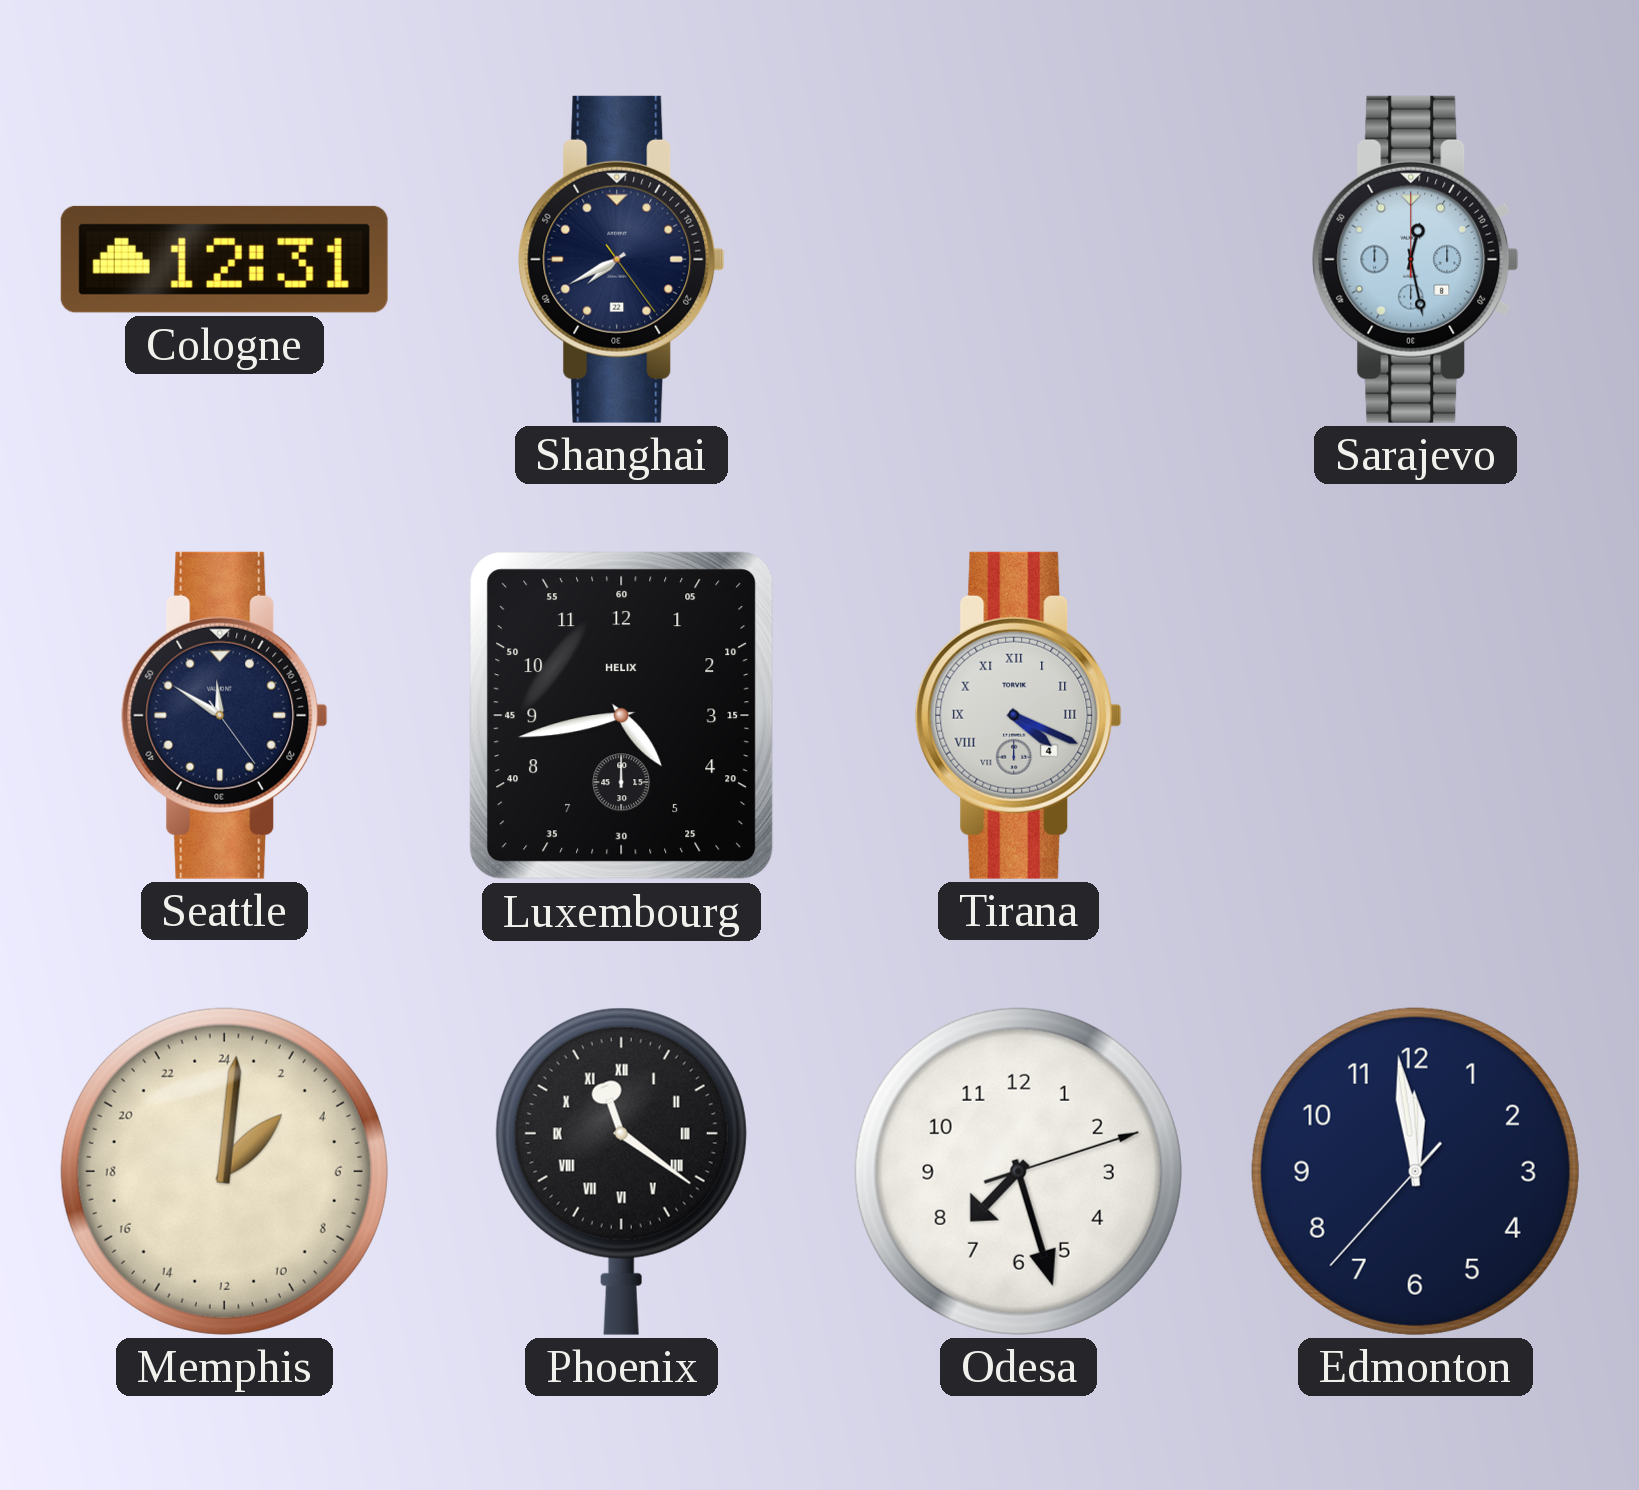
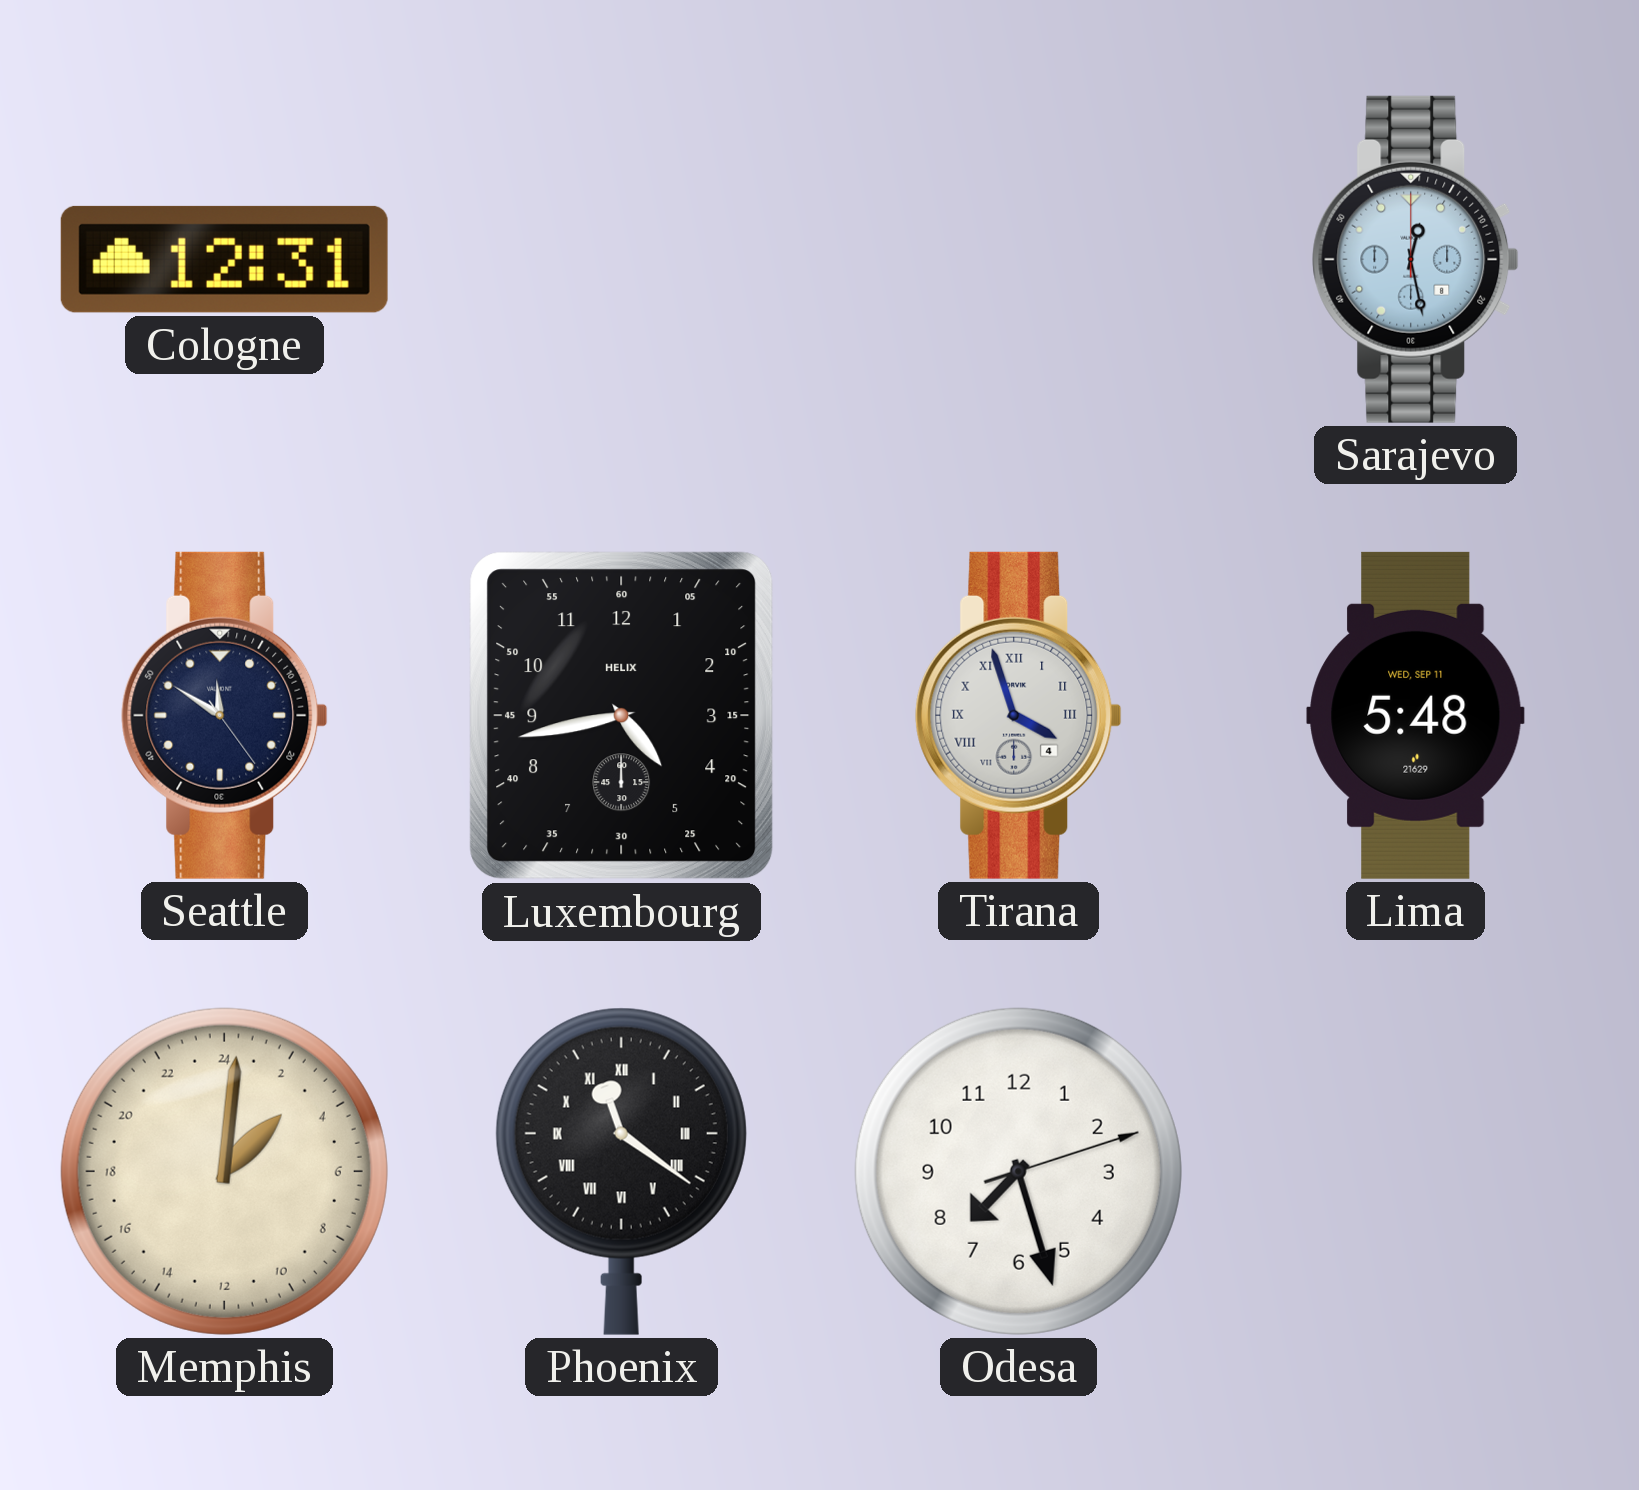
Shanghai: 7:40 -> none
Tirana: 4:19 -> 3:57
Lima: none -> 5:48
Edmonton: 11:58 -> none
